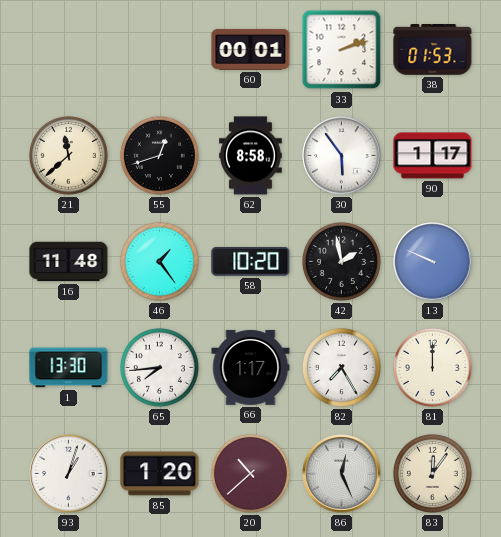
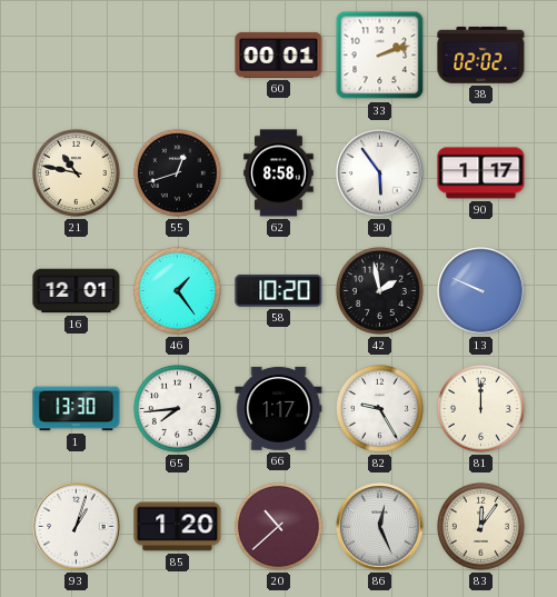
38: 01:53 -> 02:02
21: 11:38 -> 10:47
16: 11:48 -> 12:01
82: 7:25 -> 9:25
